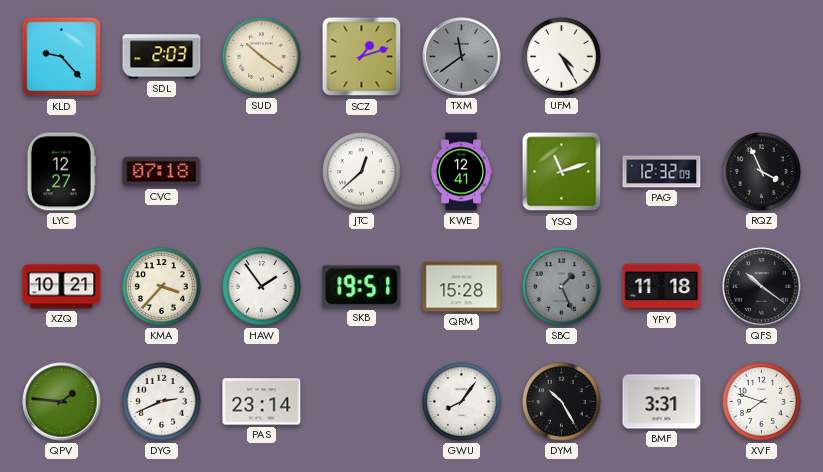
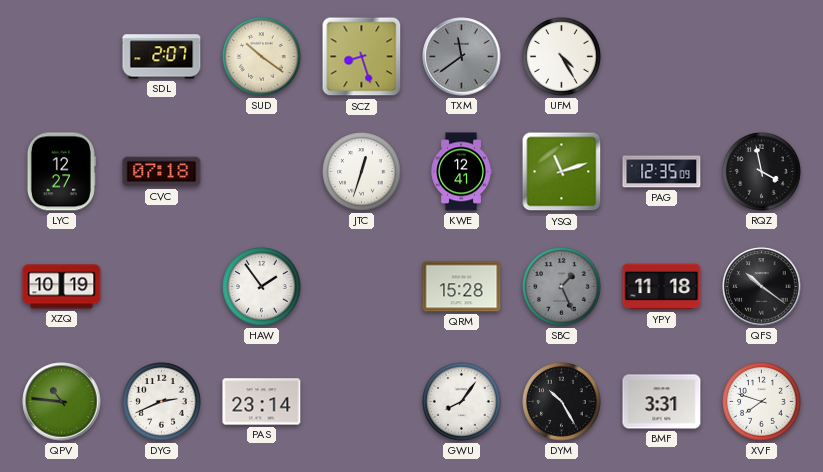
KLD: 9:23 -> none
SDL: 2:03 -> 2:07
SCZ: 1:12 -> 8:27
JTC: 12:38 -> 12:33
PAG: 12:32 -> 12:35
RQZ: 3:56 -> 3:58
XZQ: 10:21 -> 10:19
KMA: 3:37 -> none
SKB: 19:51 -> none
QPV: 1:46 -> 10:46
